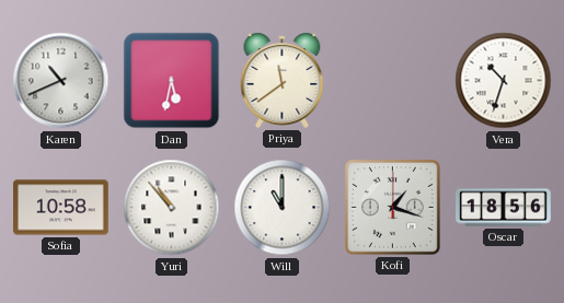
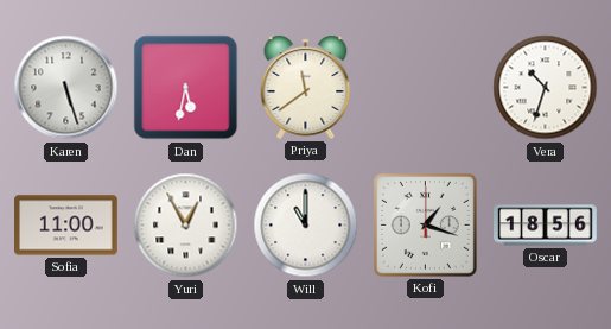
Karen: 10:41 -> 5:27
Sofia: 10:58 -> 11:00
Yuri: 10:53 -> 12:55
